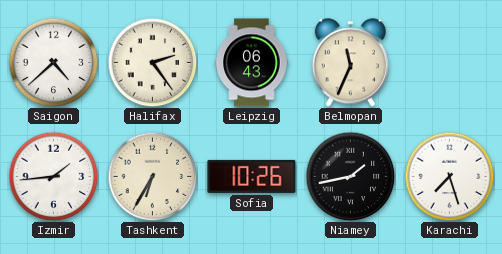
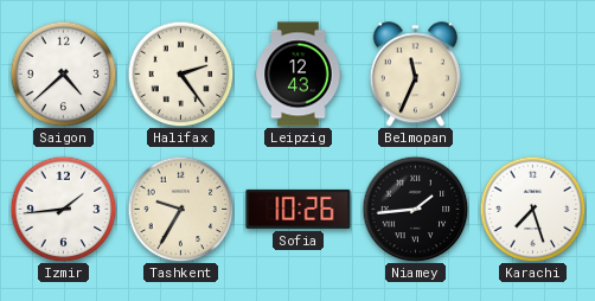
Leipzig: 06:43 -> 12:43
Tashkent: 6:35 -> 9:35
Niamey: 1:43 -> 1:44
